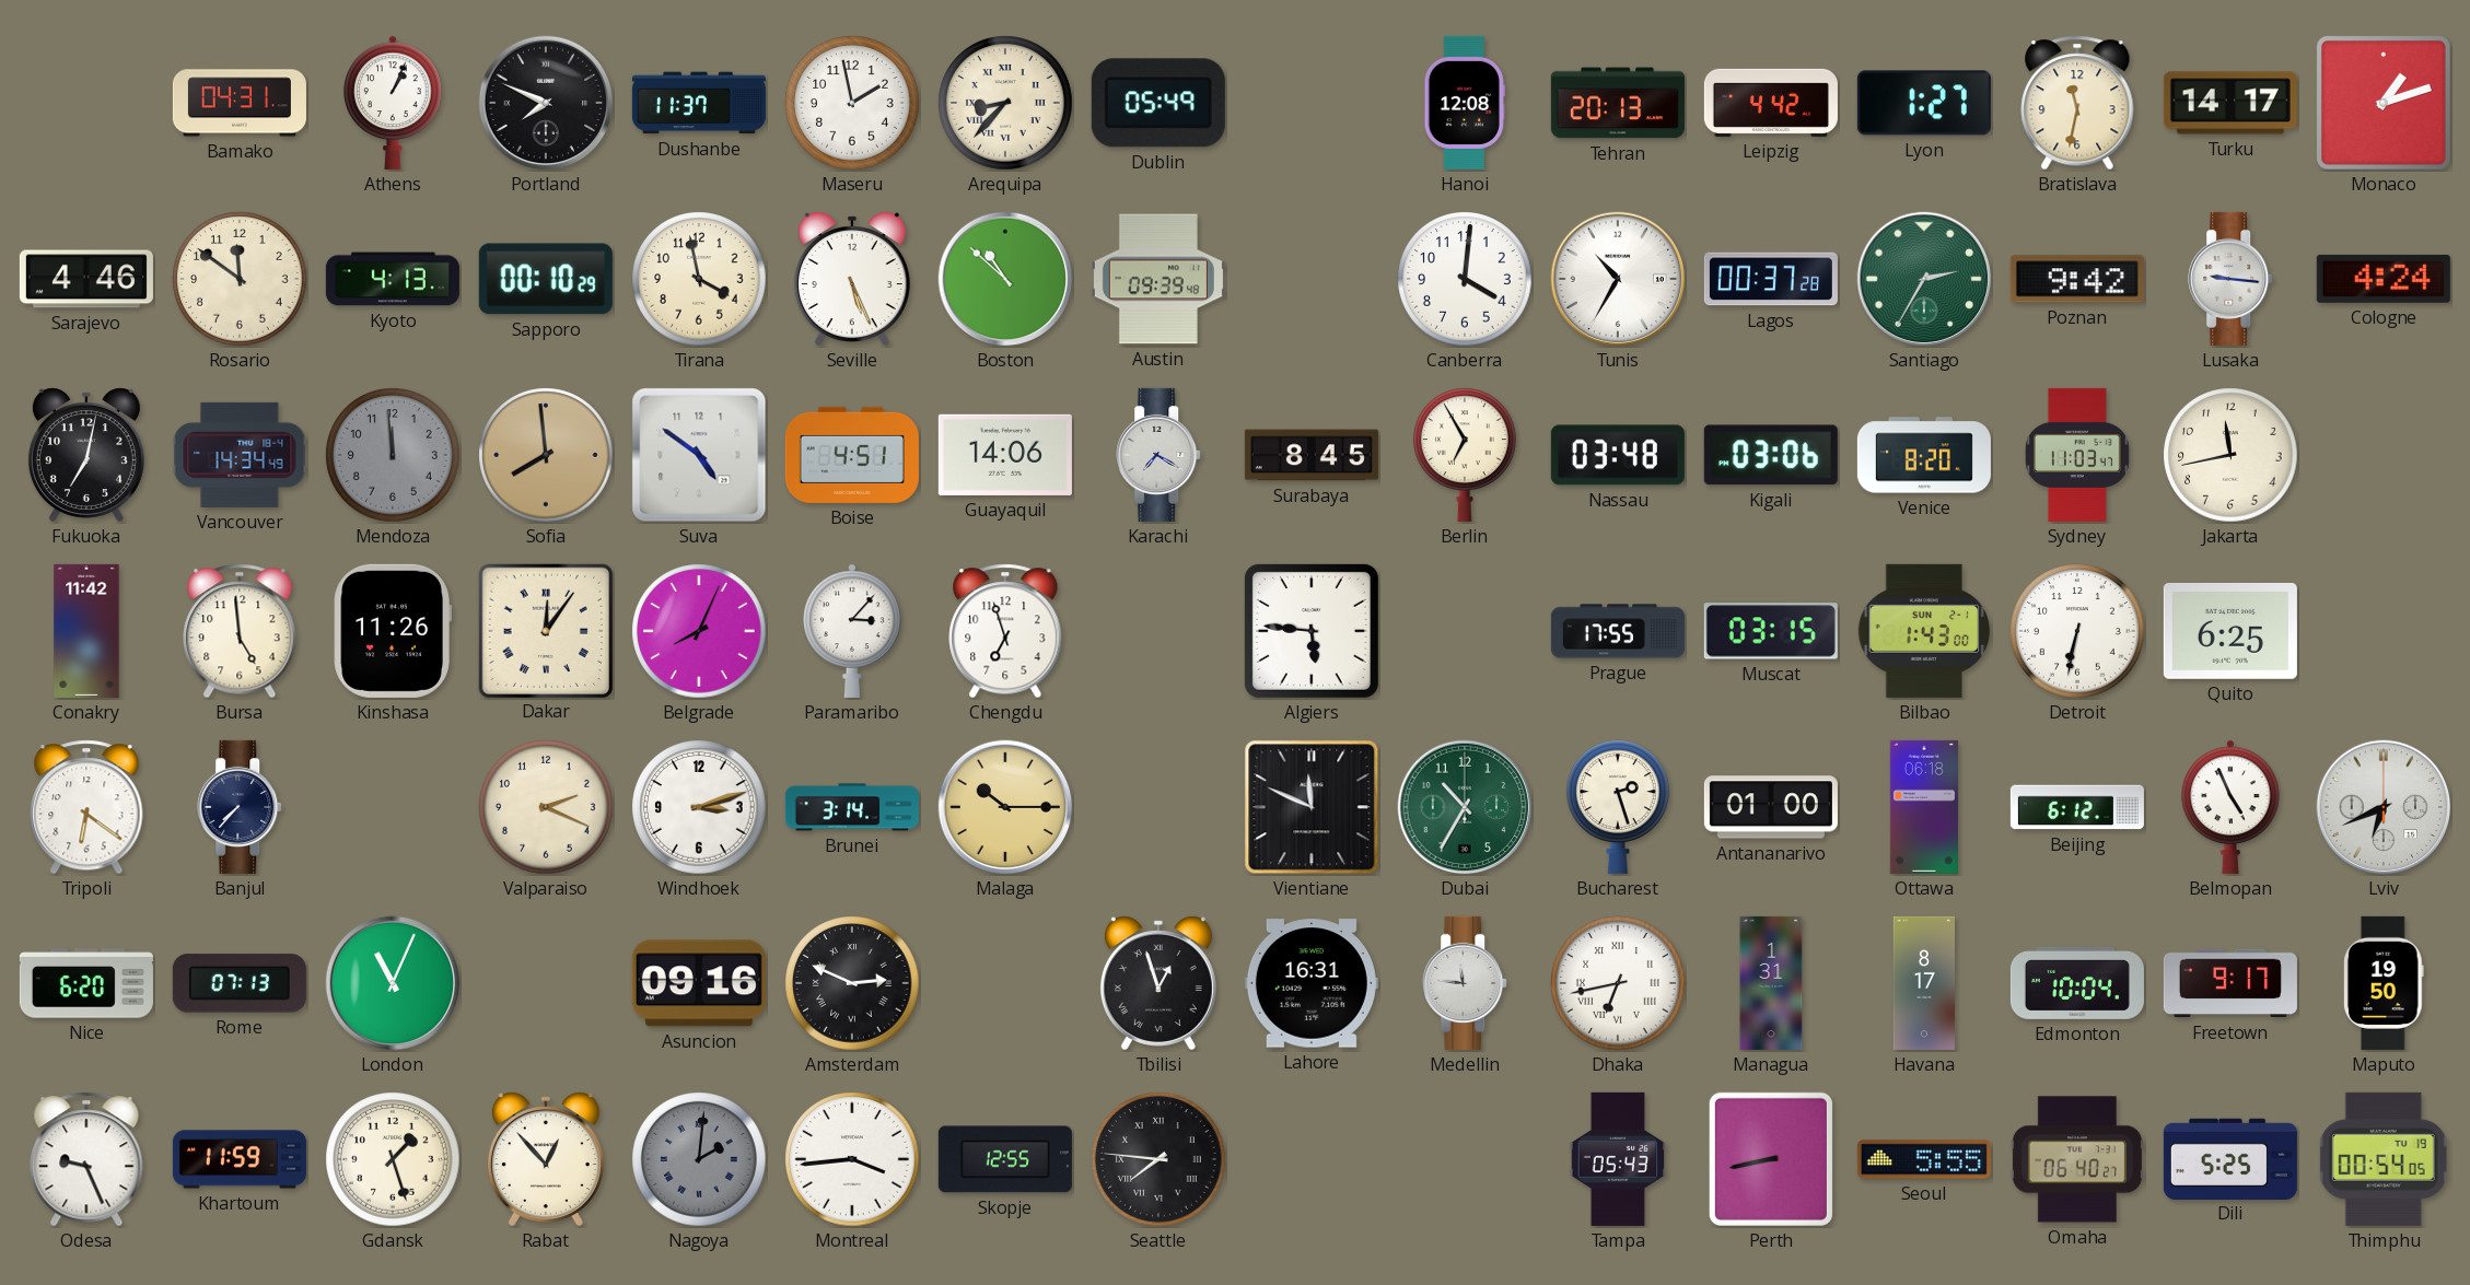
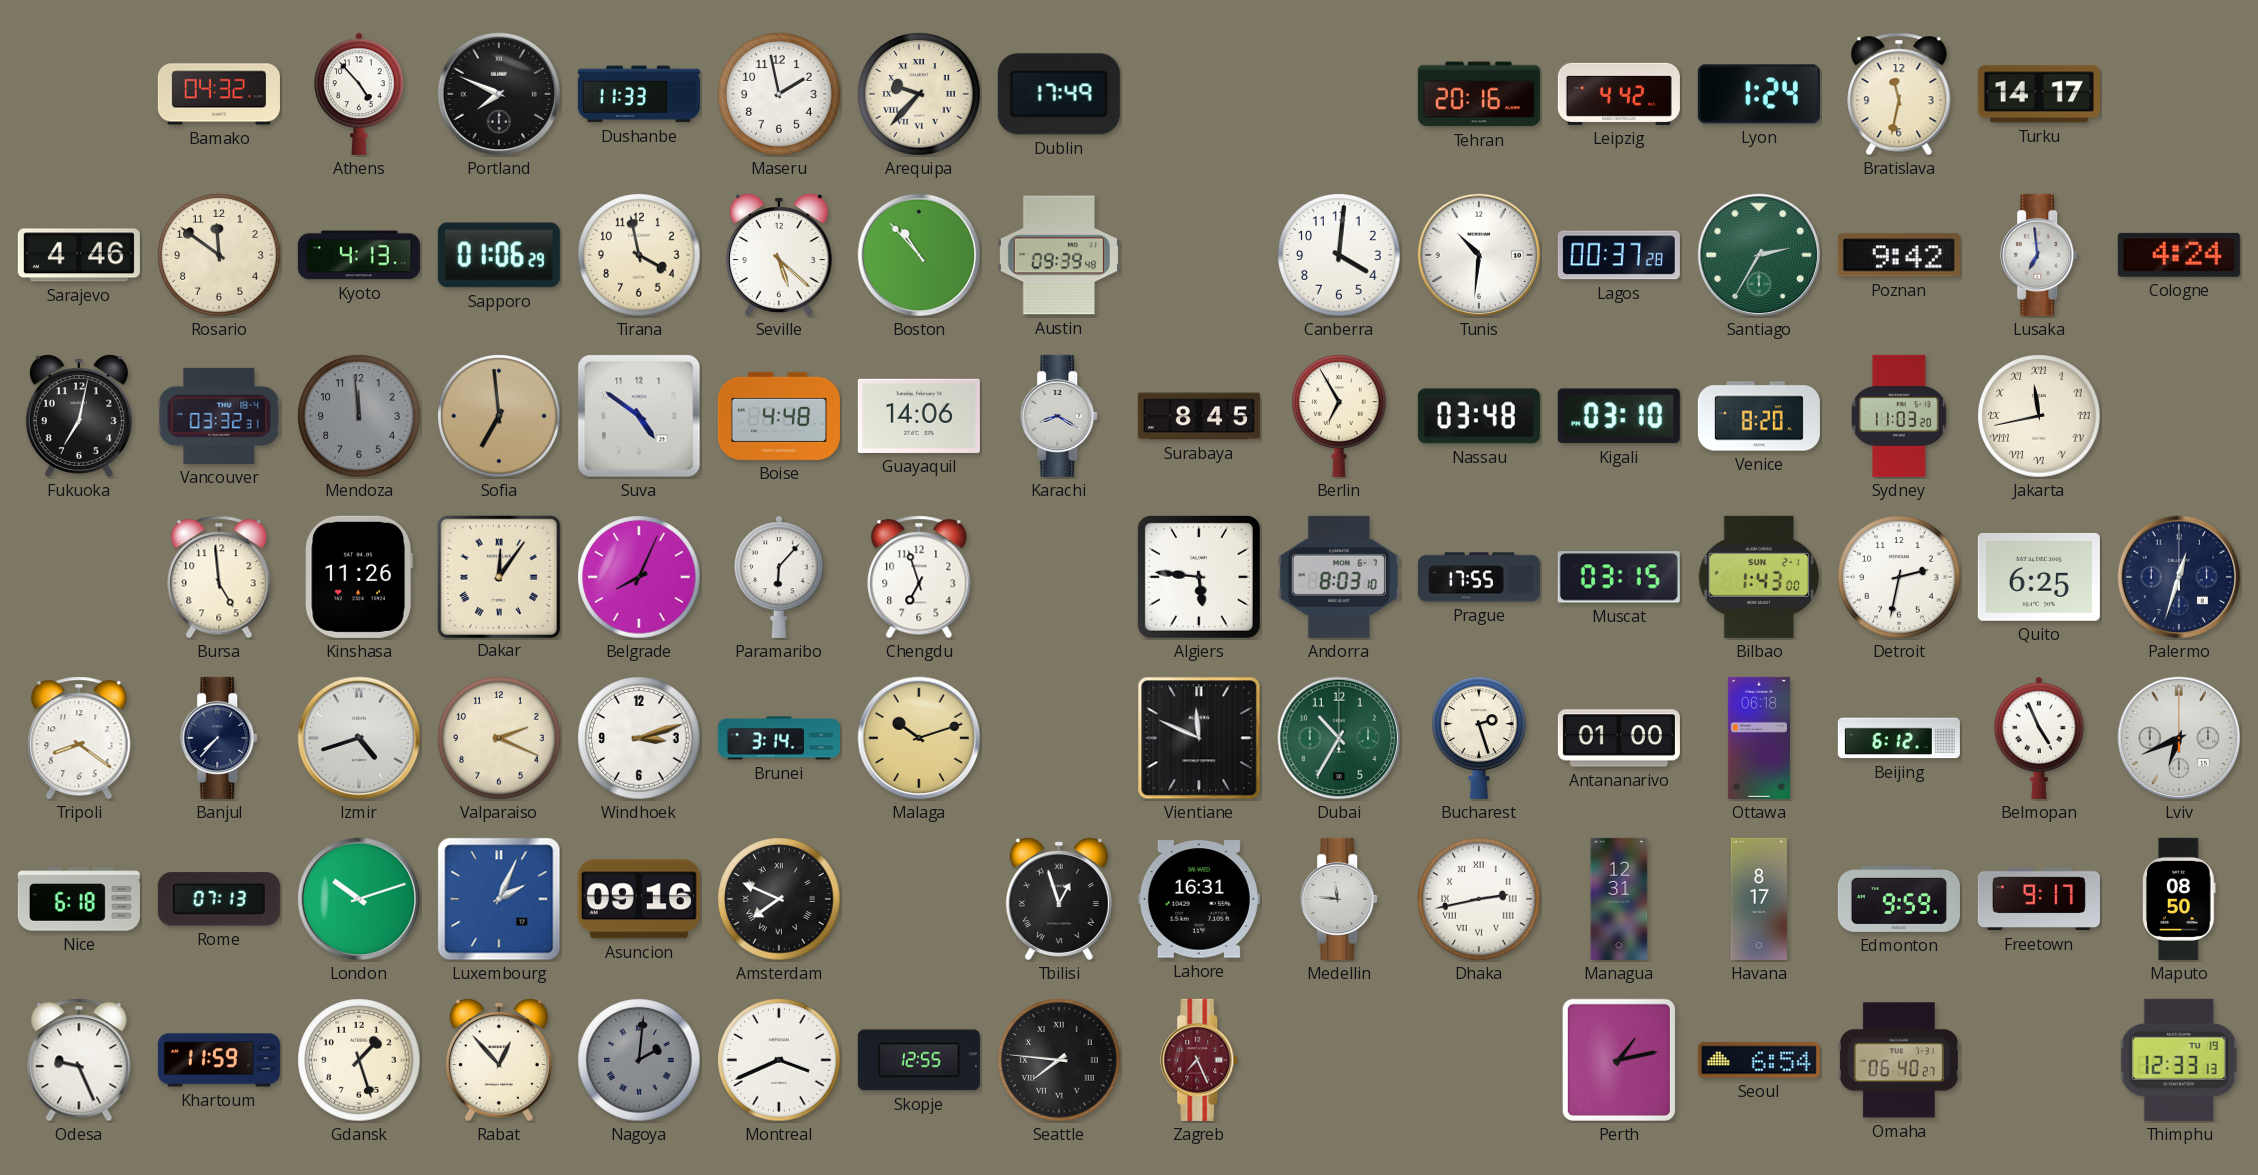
Bamako: 04:31 -> 04:32
Athens: 1:04 -> 4:53
Dushanbe: 11:37 -> 11:33
Arequipa: 8:37 -> 9:37
Dublin: 05:49 -> 17:49
Hanoi: 12:08 -> none
Tehran: 20:13 -> 20:16
Lyon: 1:27 -> 1:24
Monaco: 1:12 -> none
Sapporo: 00:10 -> 01:06
Seville: 5:26 -> 5:22
Boston: 10:52 -> 10:53
Tunis: 10:35 -> 10:31
Lusaka: 9:16 -> 6:59
Vancouver: 14:34 -> 03:32
Sofia: 7:59 -> 6:59
Boise: 4:51 -> 4:48
Karachi: 7:20 -> 8:20
Kigali: 03:06 -> 03:10
Sydney: 11:03:47 -> 11:03:20
Jakarta numerals: Arabic -> Roman
Conakry: 11:42 -> none
Paramaribo: 3:07 -> 6:07
Andorra: none -> 8:03
Detroit: 6:32 -> 2:32
Palermo: none -> 12:33
Tripoli: 6:21 -> 8:21
Izmir: none -> 4:42
Malaga: 10:15 -> 10:12
Nice: 6:20 -> 6:18
London: 11:04 -> 10:12
Luxembourg: none -> 2:04
Amsterdam: 2:49 -> 7:49
Dhaka: 6:43 -> 2:43
Managua: 1:31 -> 12:31
Edmonton: 10:04 -> 9:59
Maputo: 19:50 -> 08:50
Montreal: 3:44 -> 3:41
Zagreb: none -> 7:26
Tampa: 05:43 -> none
Perth: 8:43 -> 1:13
Seoul: 5:55 -> 6:54
Dili: 5:25 -> none
Thimphu: 00:54 -> 12:33
